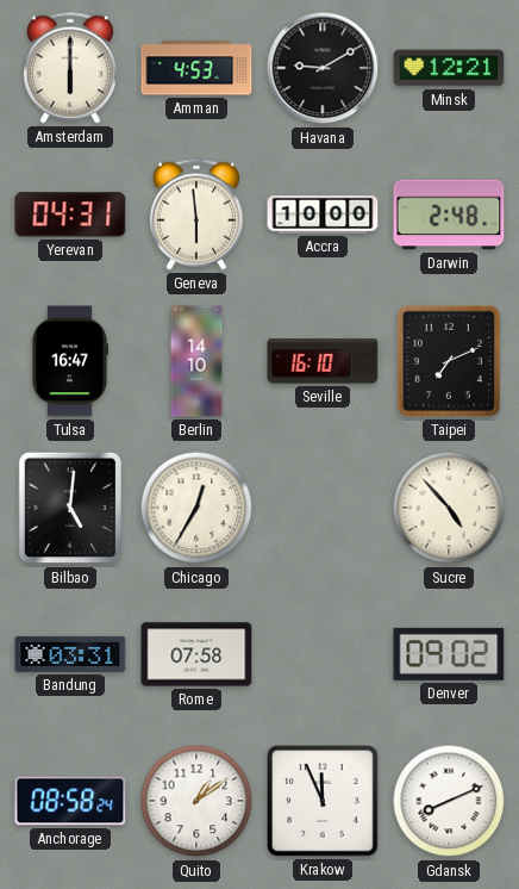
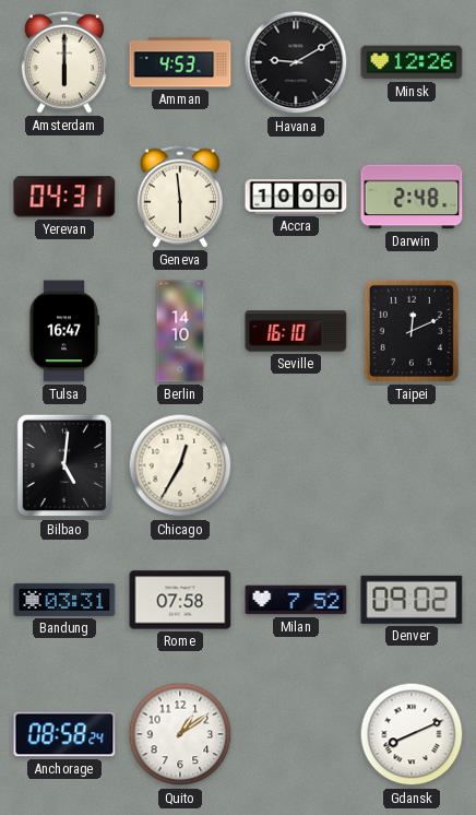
Minsk: 12:21 -> 12:26
Taipei: 7:11 -> 12:11
Sucre: 4:53 -> none
Milan: none -> 7:52
Krakow: 11:56 -> none
